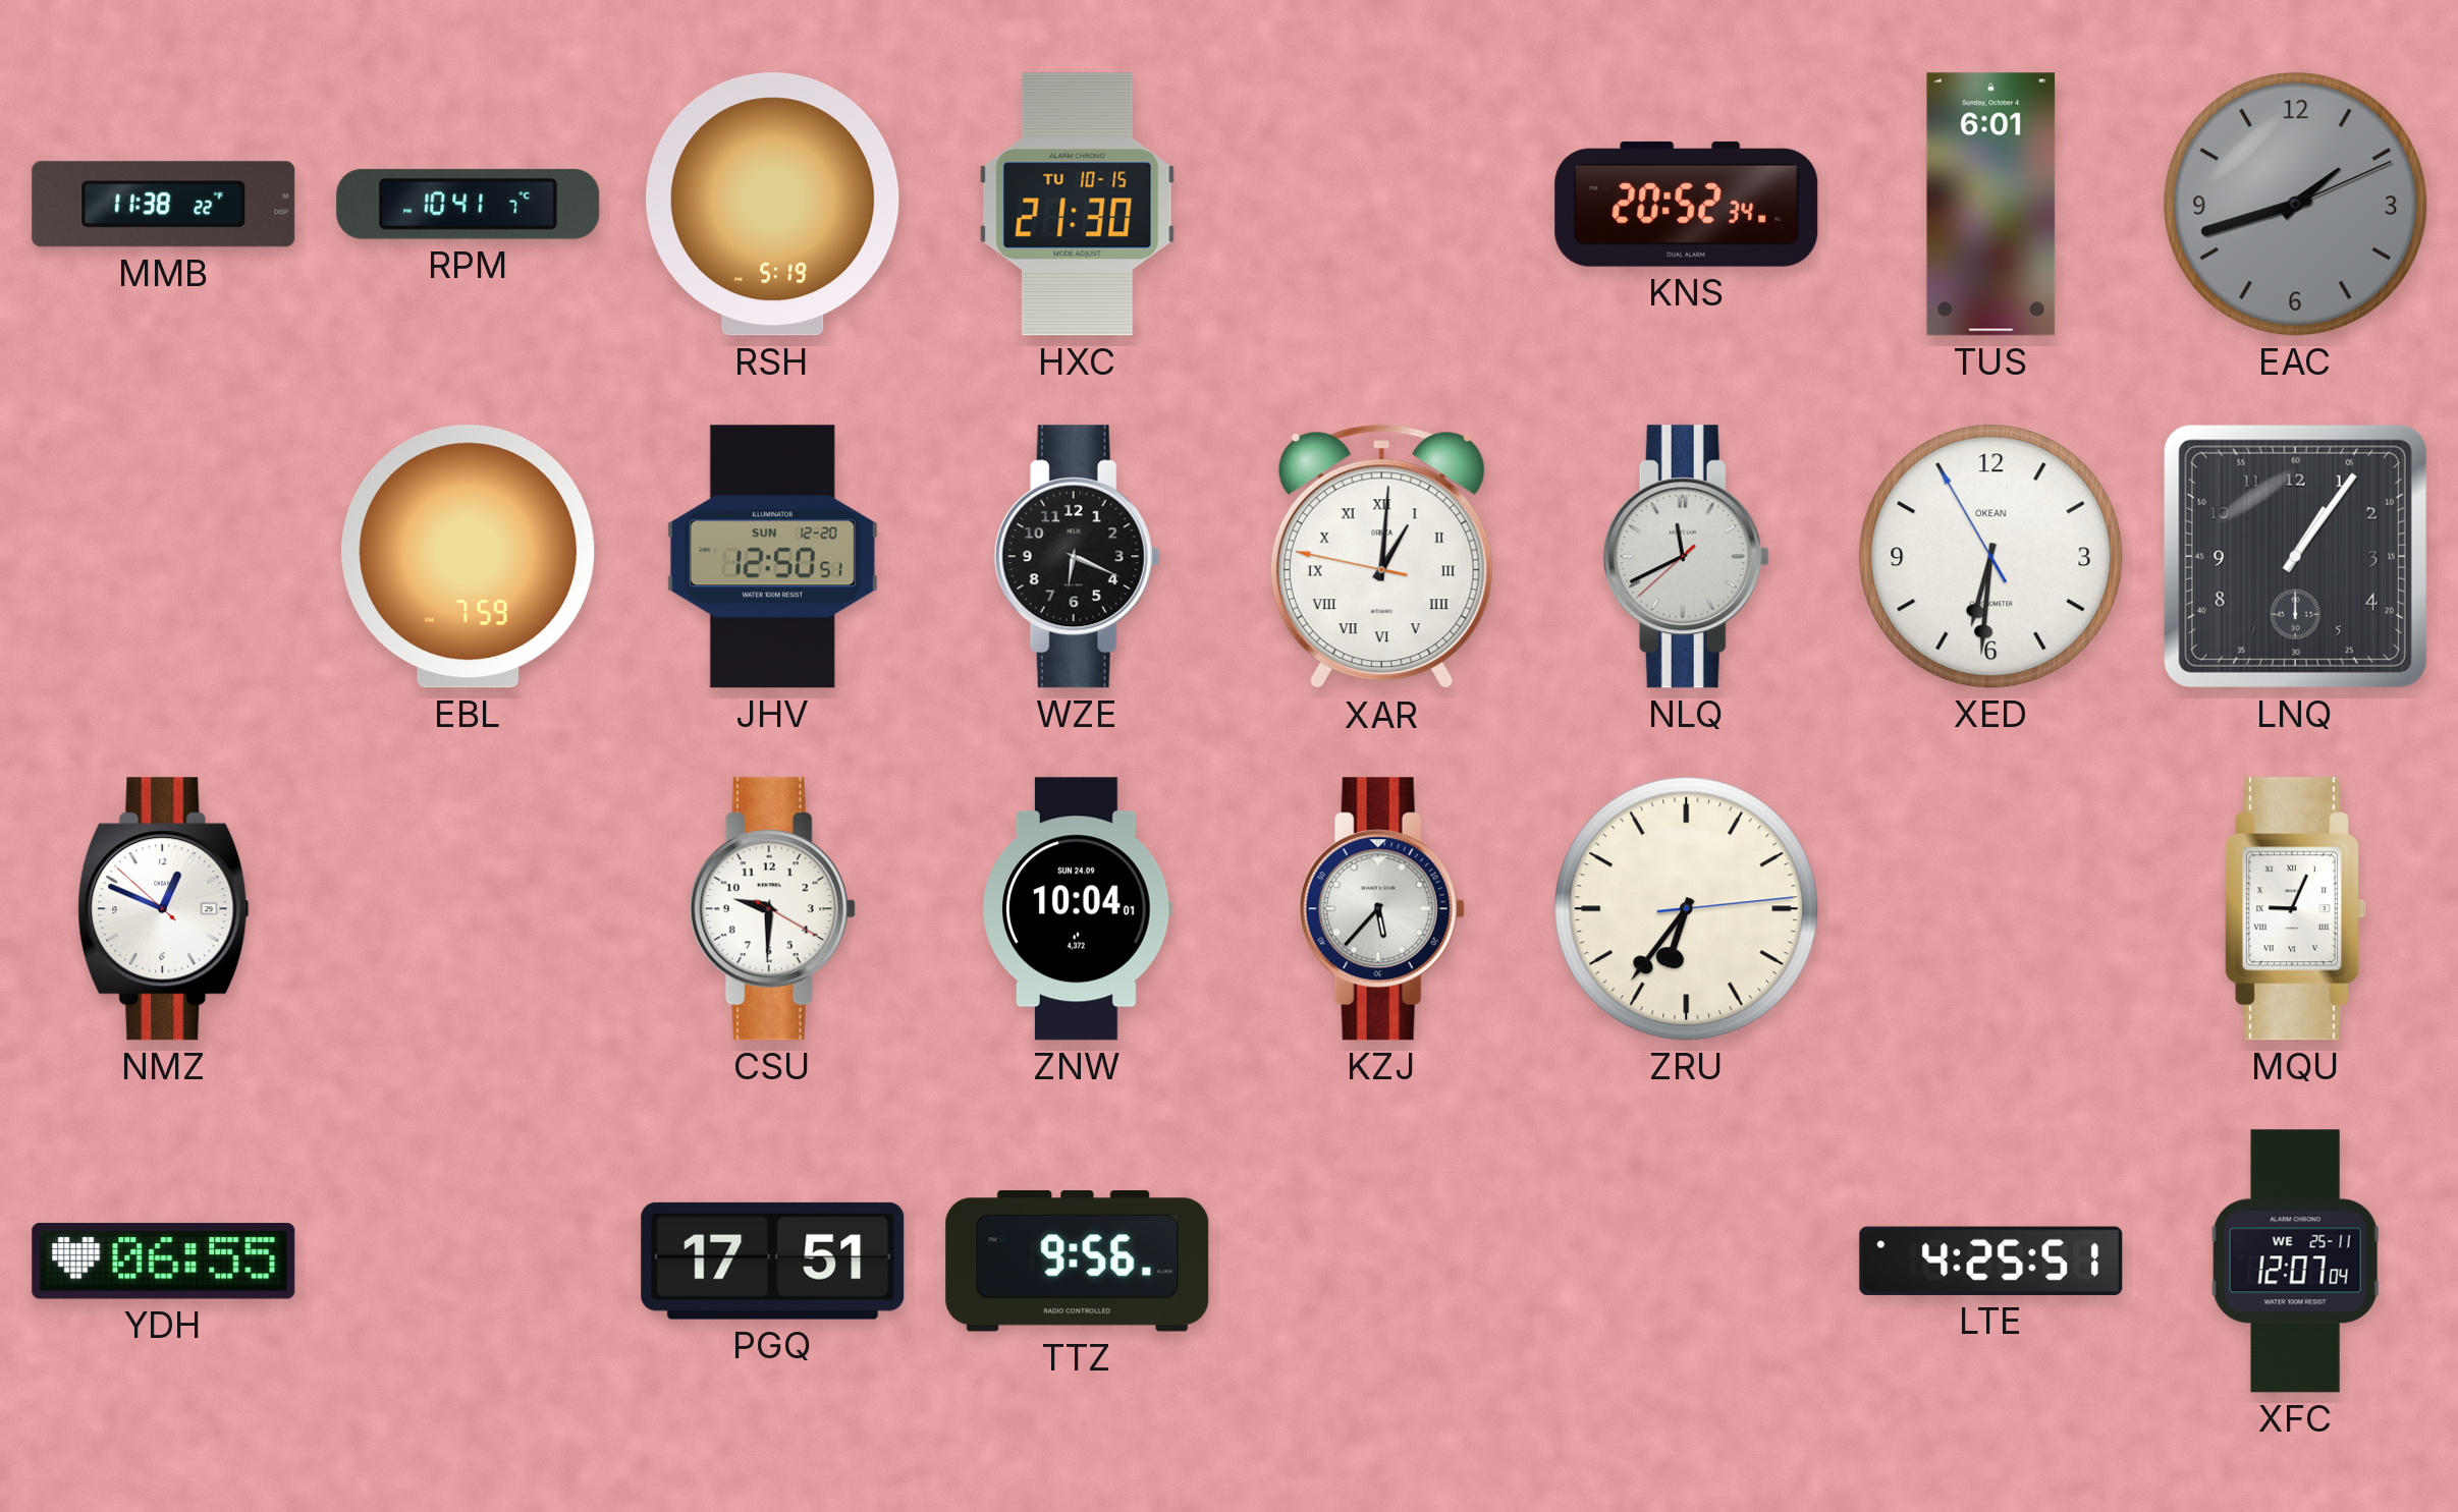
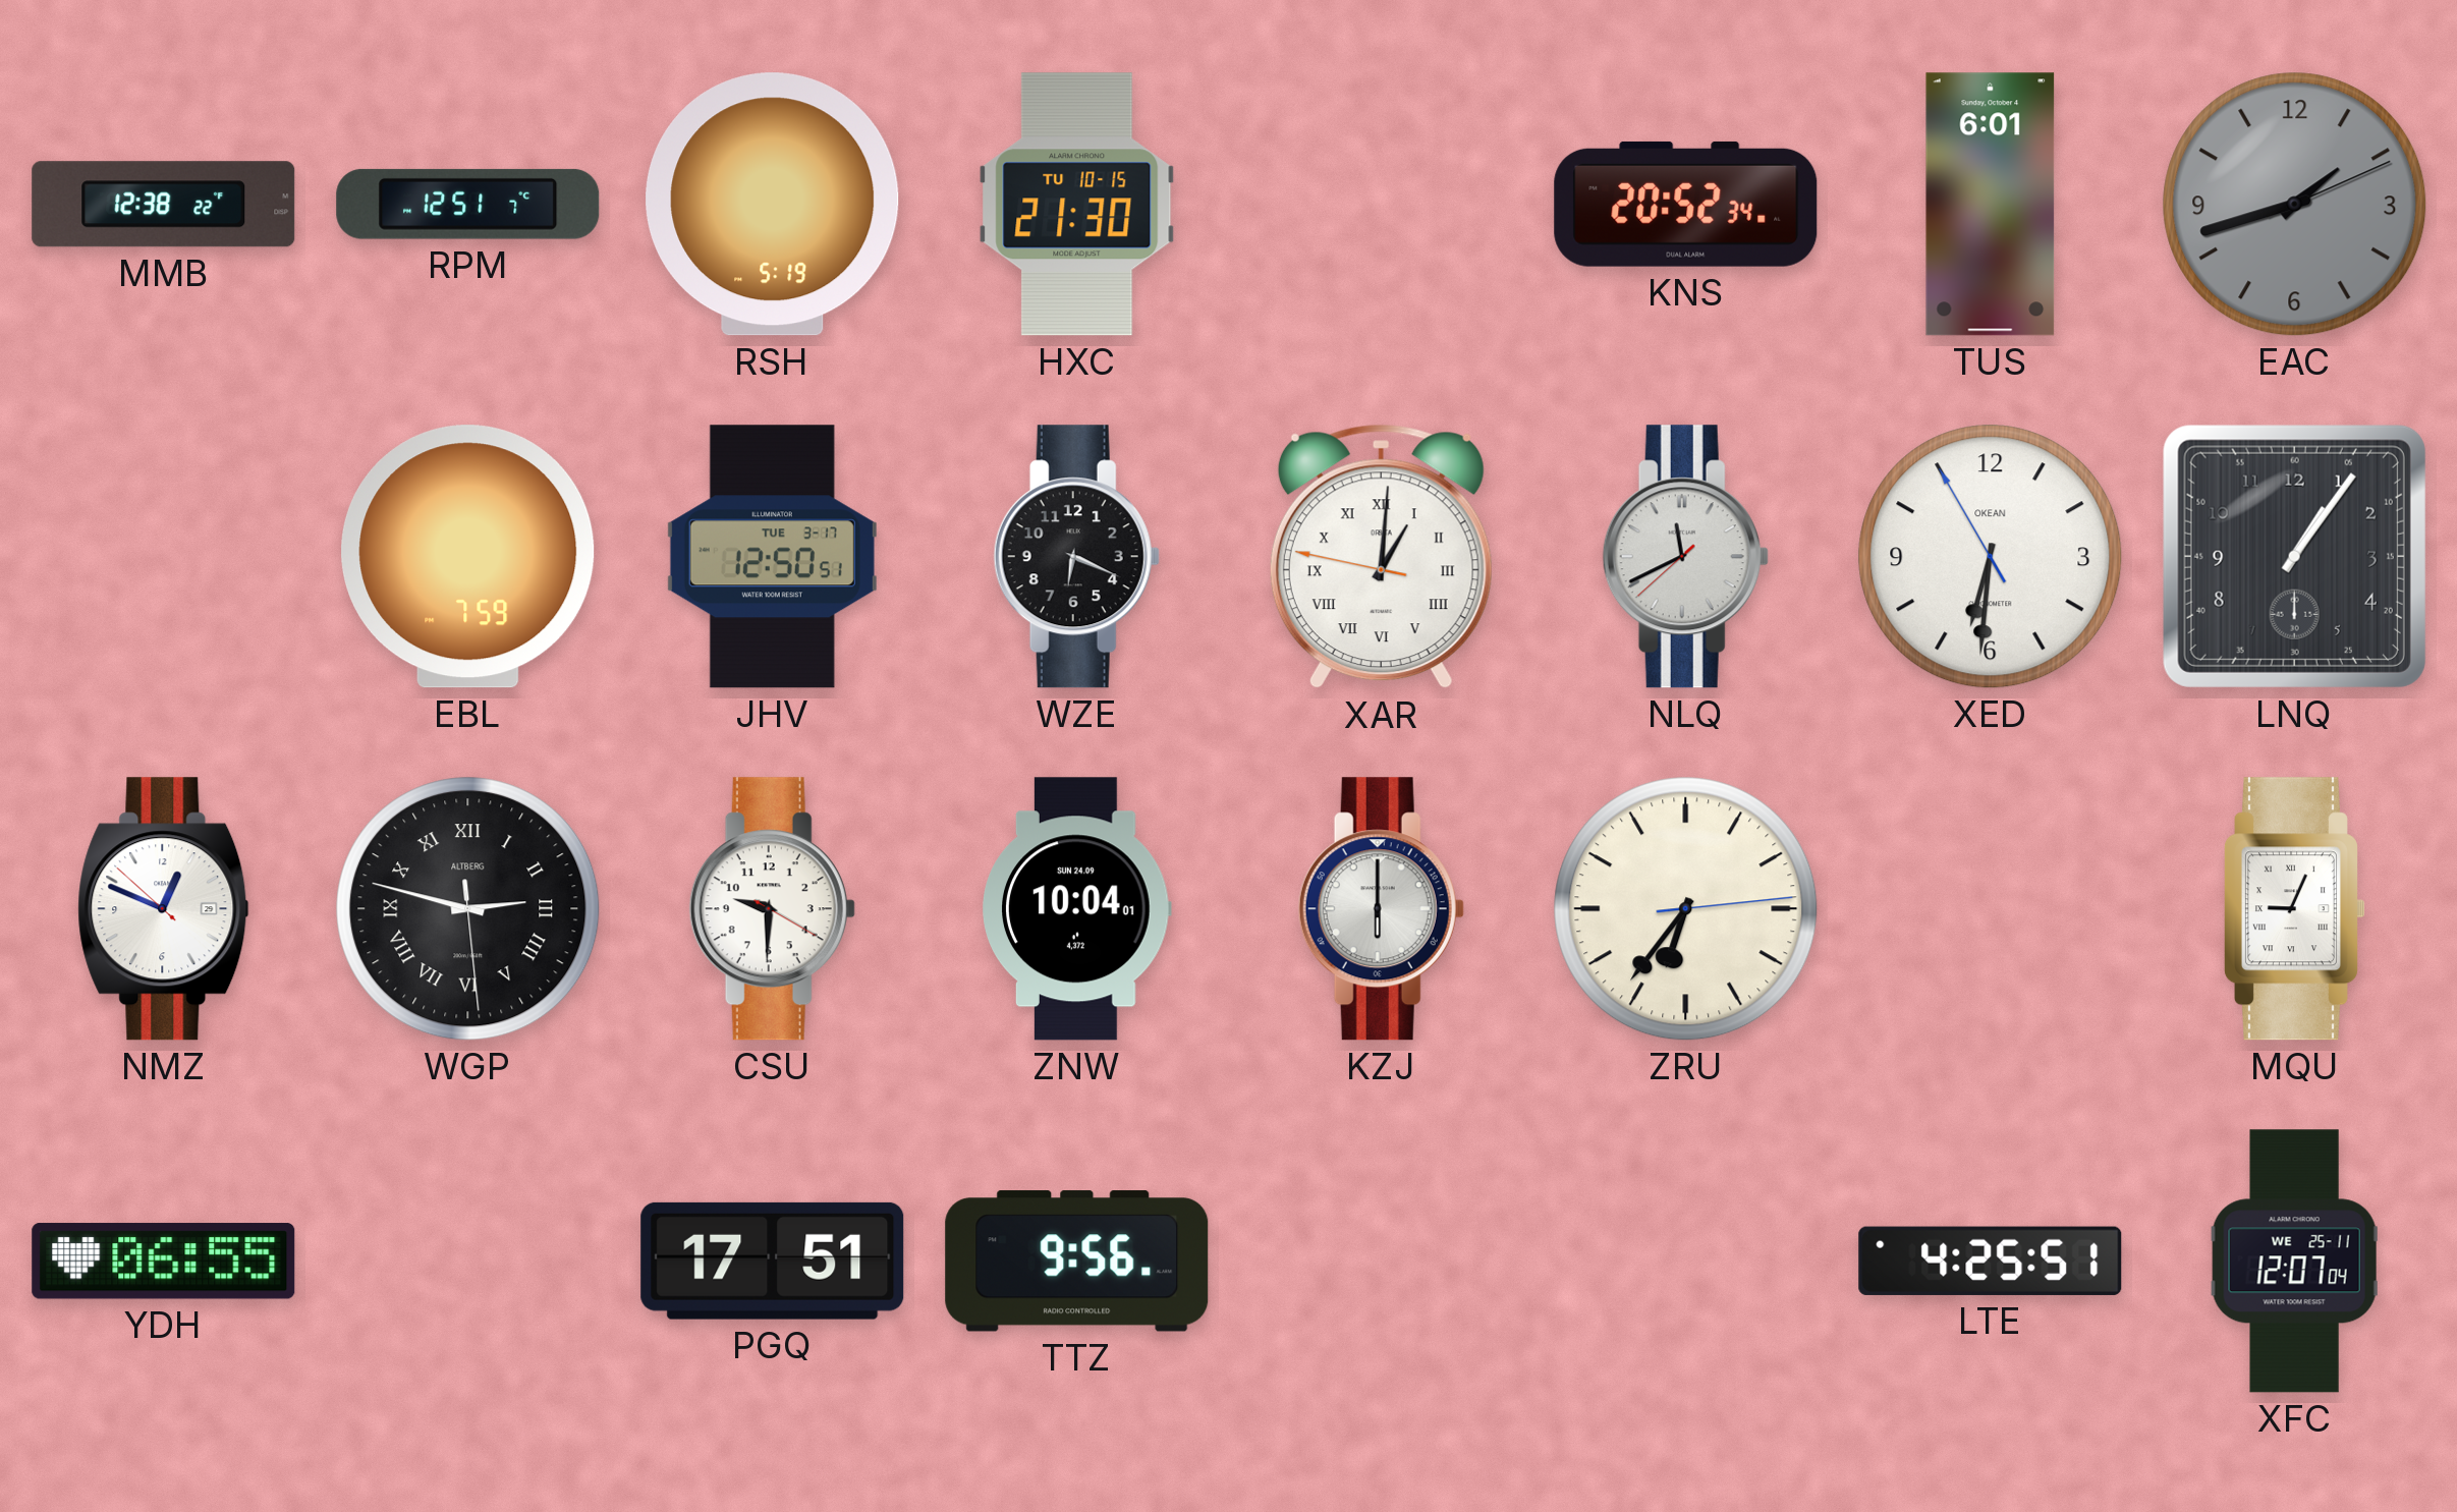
MMB: 11:38 -> 12:38
RPM: 10:41 -> 12:51
JHV date: SUN 12-20 -> TUE 3-17
WGP: none -> 2:47
KZJ: 5:37 -> 6:00
